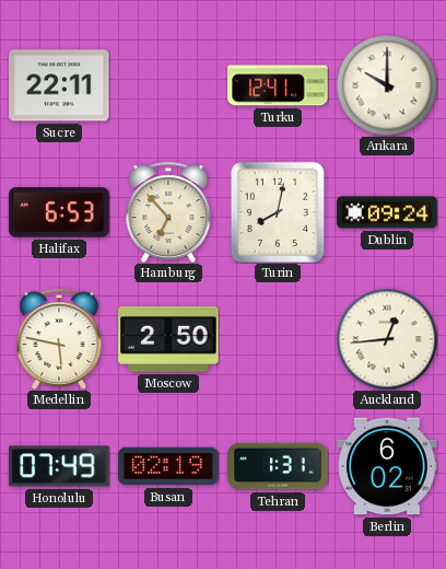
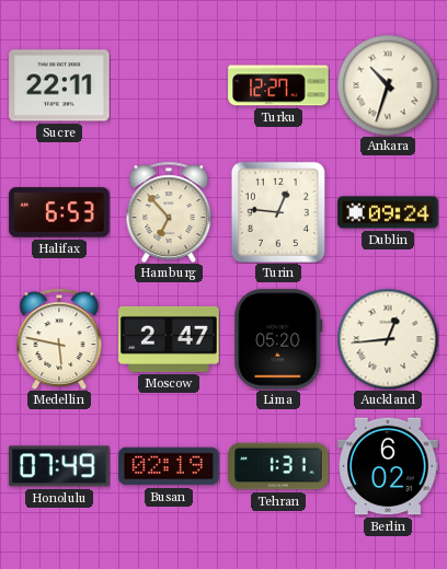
Turku: 12:41 -> 12:27
Ankara: 10:00 -> 10:33
Turin: 8:02 -> 12:46
Moscow: 2:50 -> 2:47
Lima: none -> 05:20
